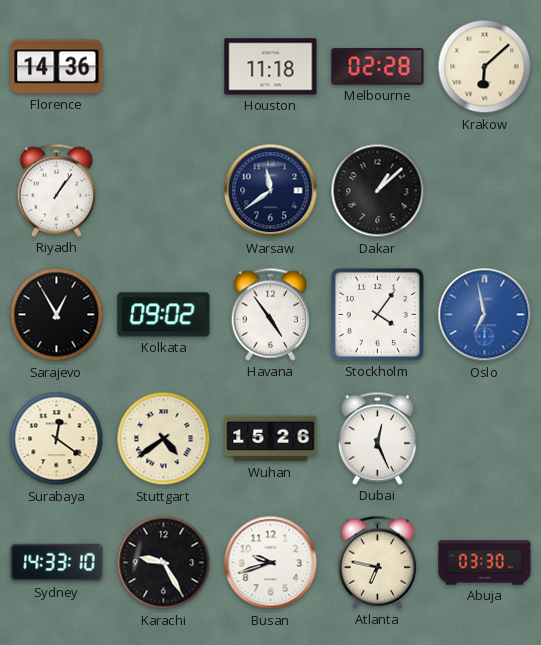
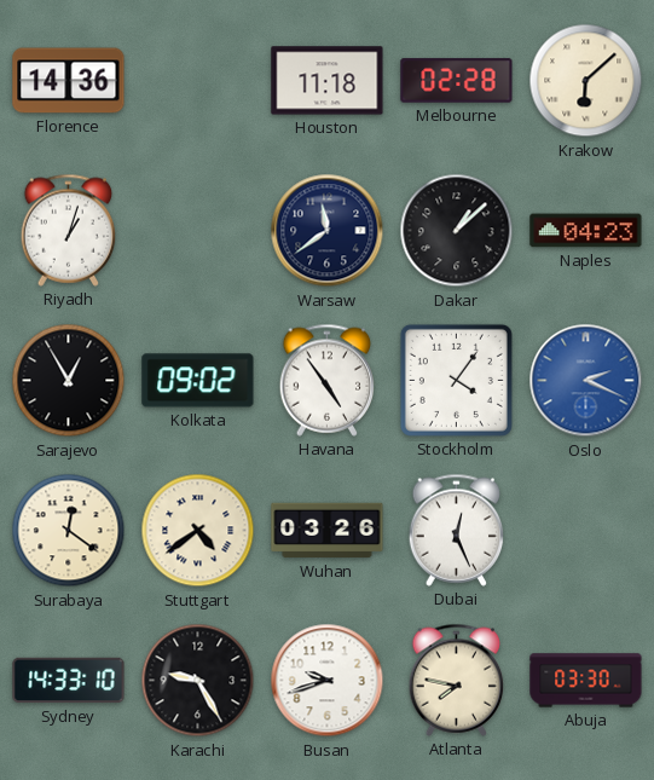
Riyadh: 1:06 -> 1:03
Naples: none -> 04:23
Oslo: 6:58 -> 2:19
Wuhan: 15:26 -> 03:26
Atlanta: 6:47 -> 7:47
